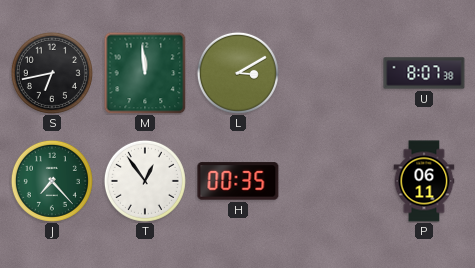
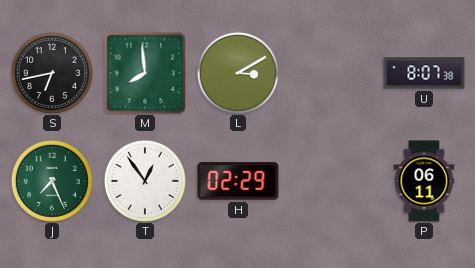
M: 11:59 -> 7:59
J: 7:23 -> 7:26
H: 00:35 -> 02:29
